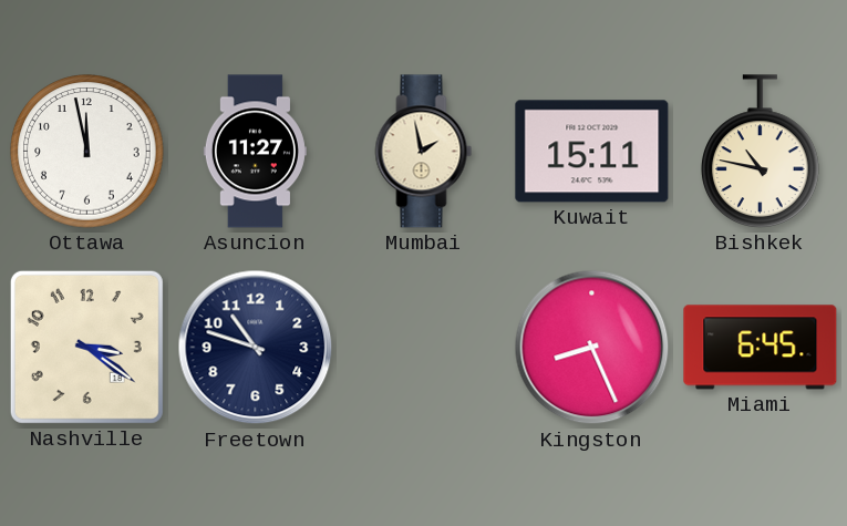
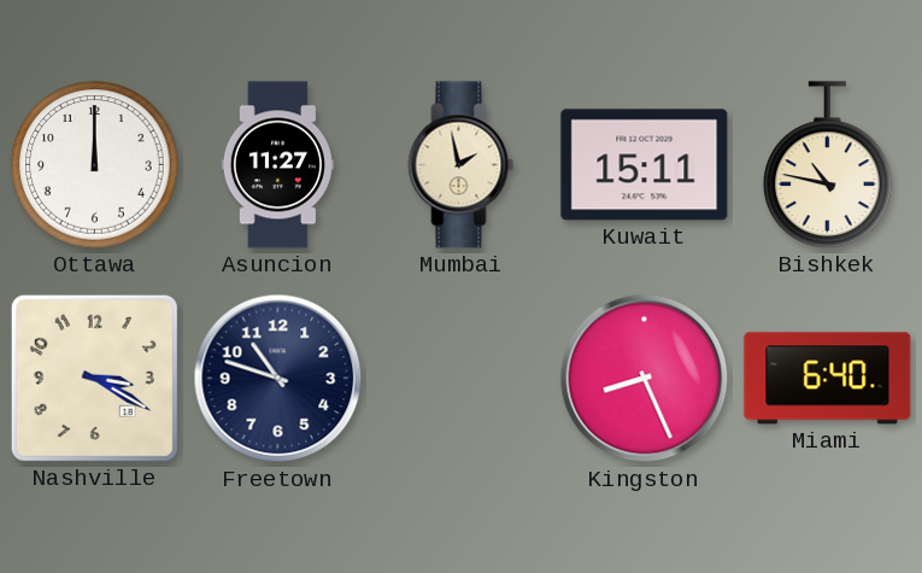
Ottawa: 11:58 -> 12:00
Nashville: 3:21 -> 3:20
Miami: 6:45 -> 6:40
